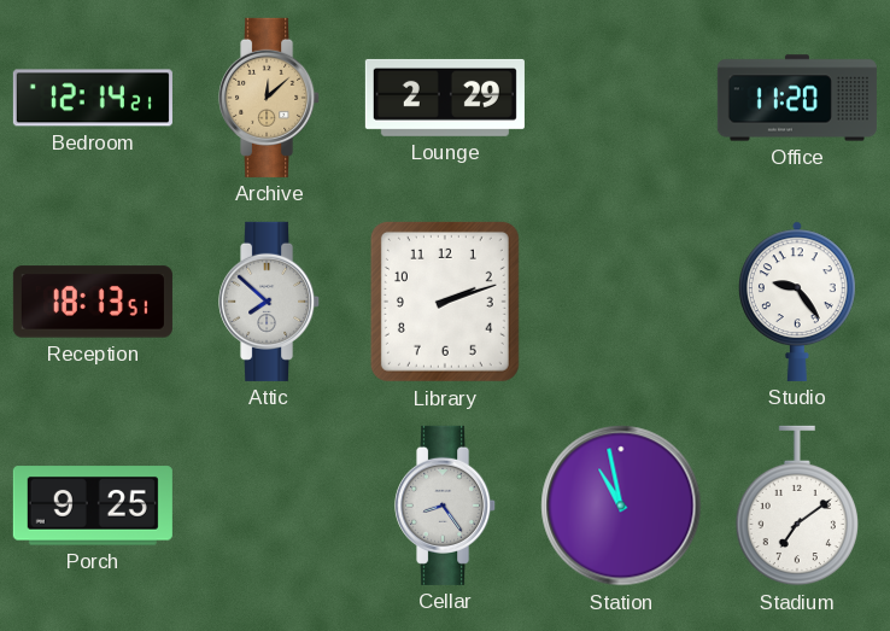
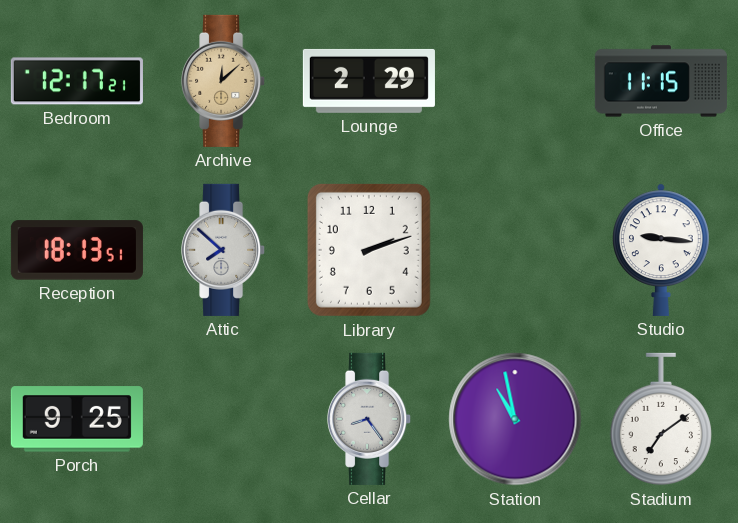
Bedroom: 12:14 -> 12:17
Office: 11:20 -> 11:15
Studio: 9:24 -> 9:16
